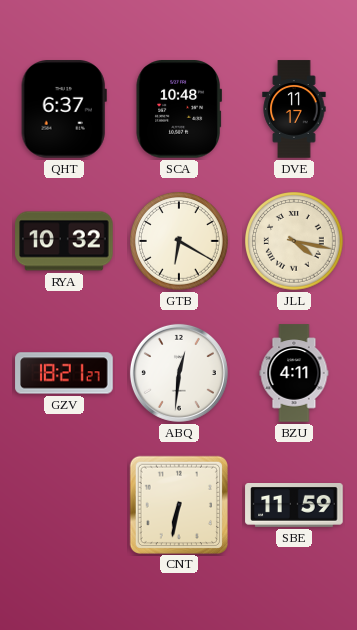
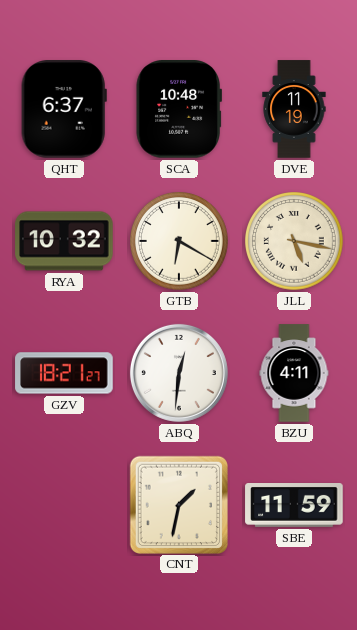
DVE: 11:17 -> 11:19
JLL: 4:17 -> 5:17
CNT: 6:32 -> 1:32
